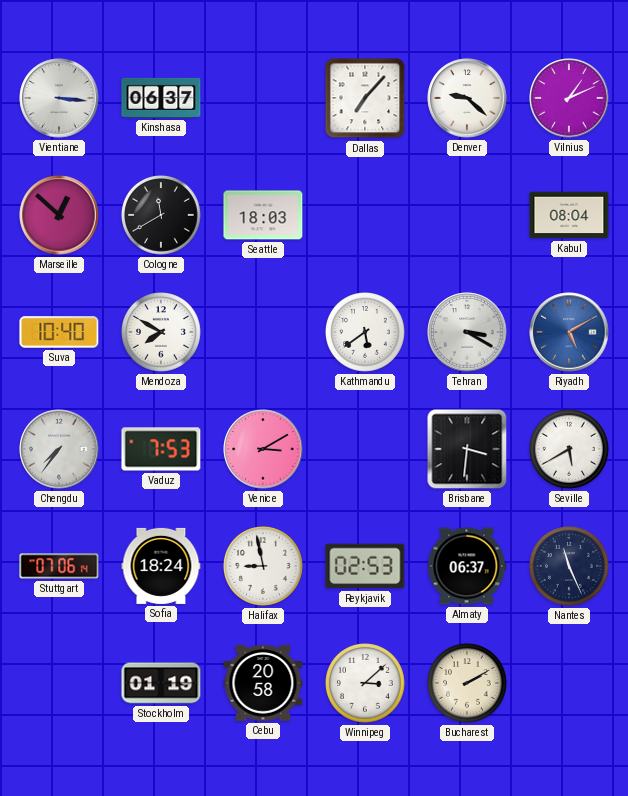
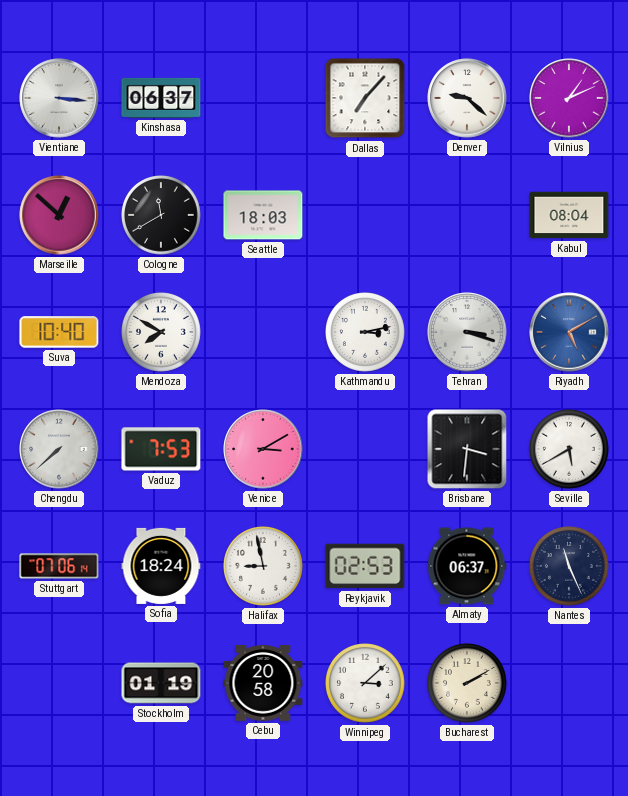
Kathmandu: 5:39 -> 3:13
Tehran: 3:20 -> 3:18
Chengdu: 7:36 -> 7:38
